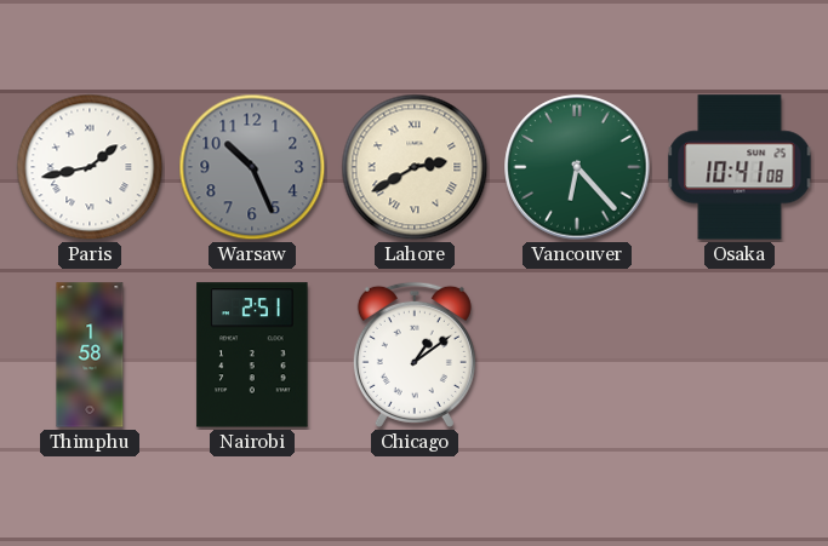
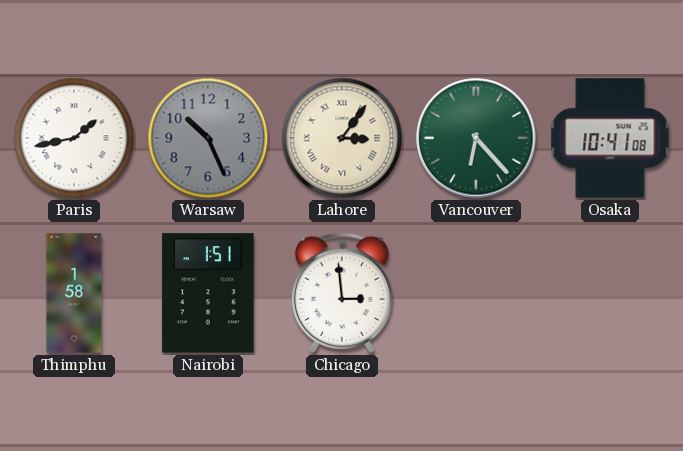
Lahore: 2:40 -> 3:06
Nairobi: 2:51 -> 1:51
Chicago: 1:09 -> 2:59
